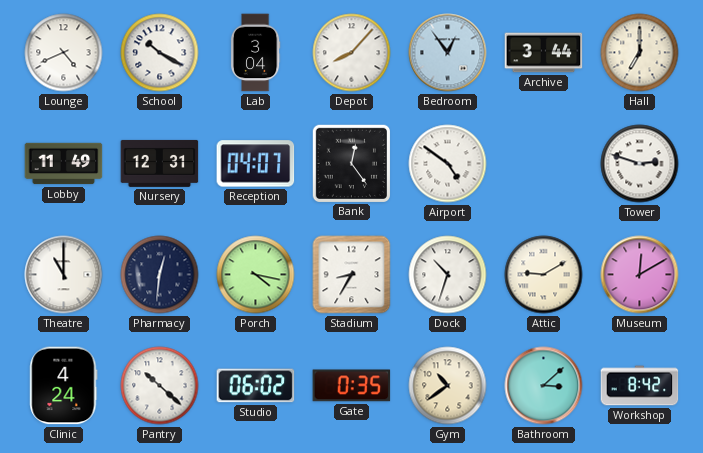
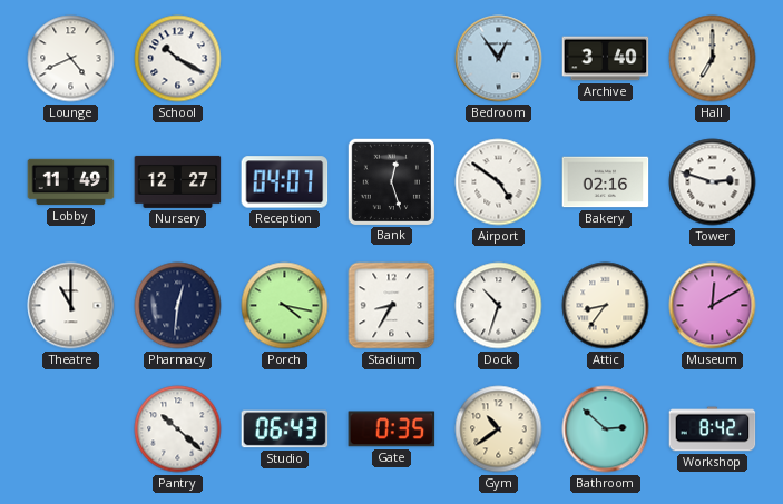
Lab: 3:04 -> none
Depot: 8:07 -> none
Archive: 3:44 -> 3:40
Nursery: 12:31 -> 12:27
Bank: 12:24 -> 12:27
Bakery: none -> 02:16
Attic: 9:10 -> 8:36
Clinic: 4:24 -> none
Studio: 06:02 -> 06:43
Bathroom: 3:08 -> 2:52
